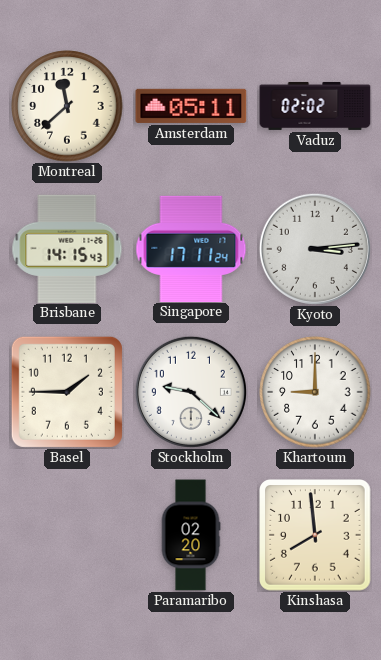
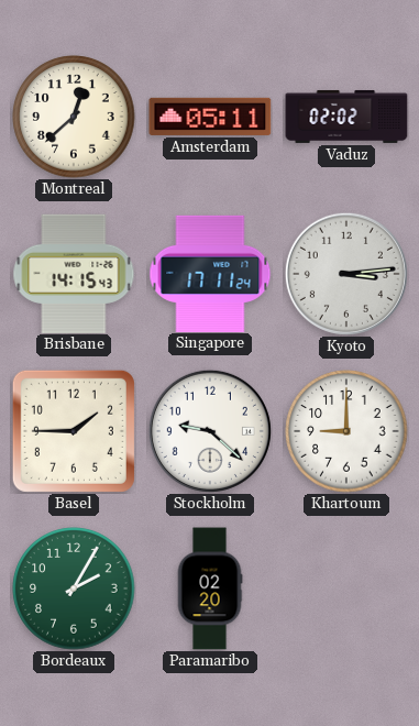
Montreal: 11:38 -> 12:38
Bordeaux: none -> 2:05
Kinshasa: 7:59 -> none
